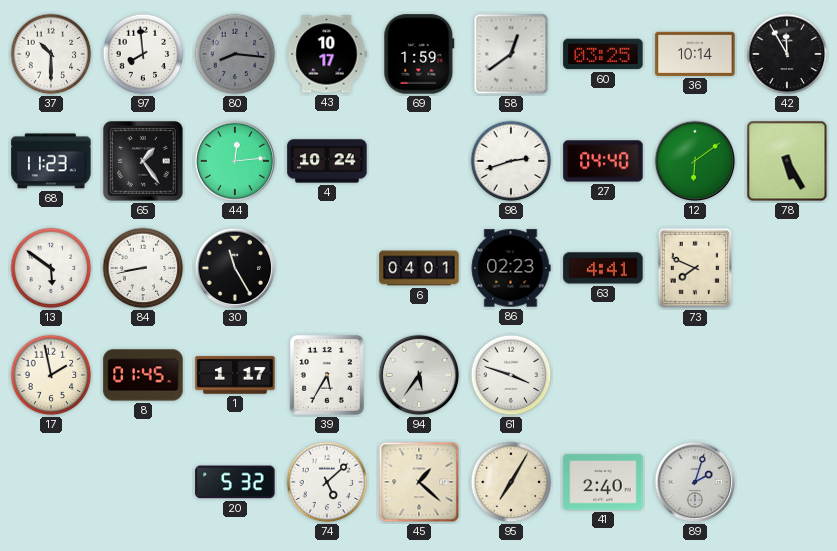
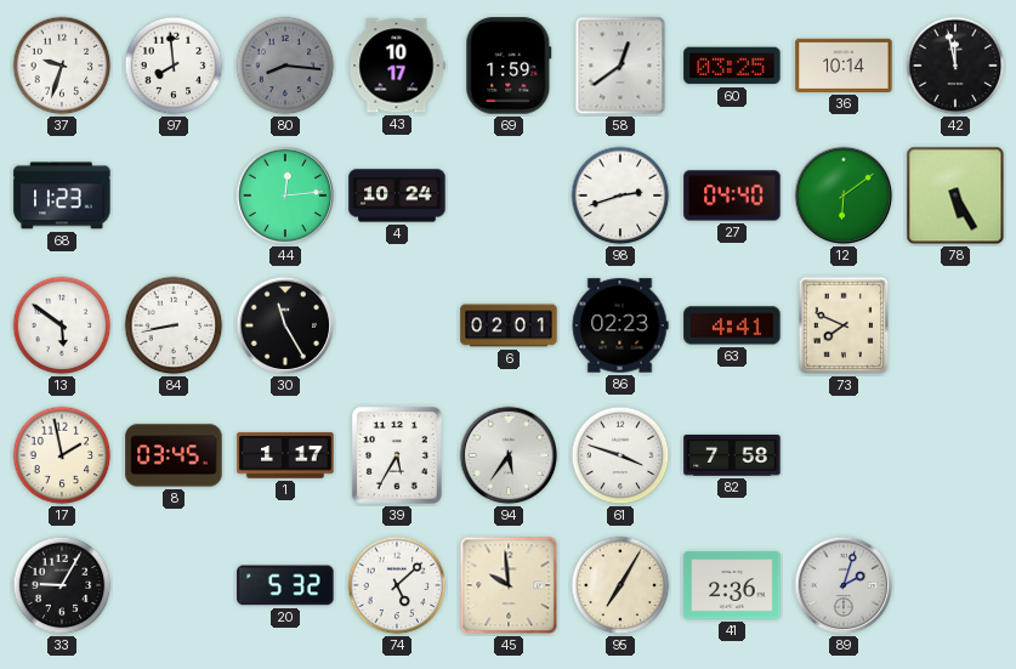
37: 10:30 -> 9:33
42: 11:55 -> 11:58
65: 1:24 -> none
6: 04:01 -> 02:01
8: 01:45 -> 03:45
82: none -> 7:58
33: none -> 9:05
45: 1:22 -> 9:59
41: 2:40 -> 2:36
